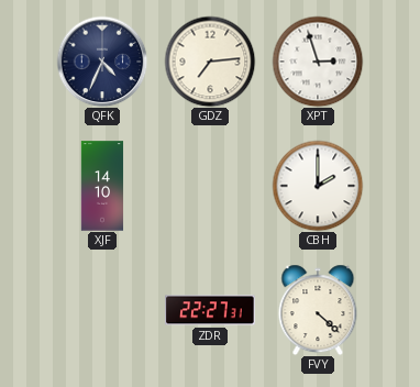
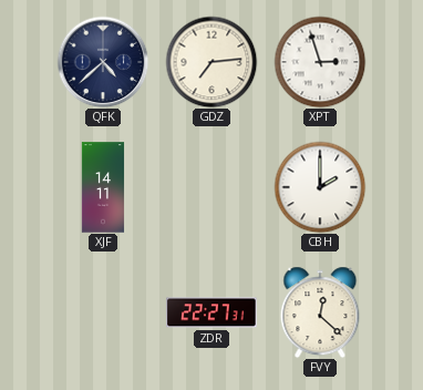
QFK: 4:34 -> 4:38
XJF: 14:10 -> 14:11
FVY: 4:22 -> 12:22
